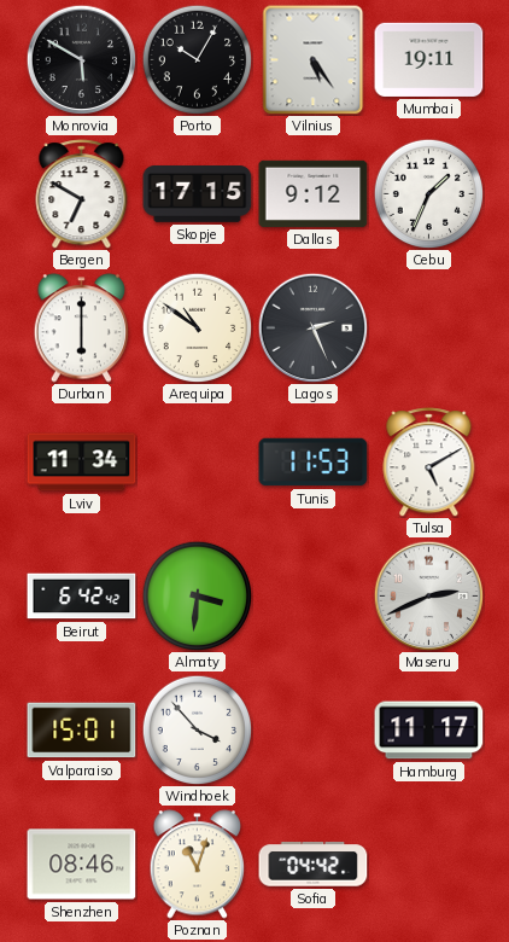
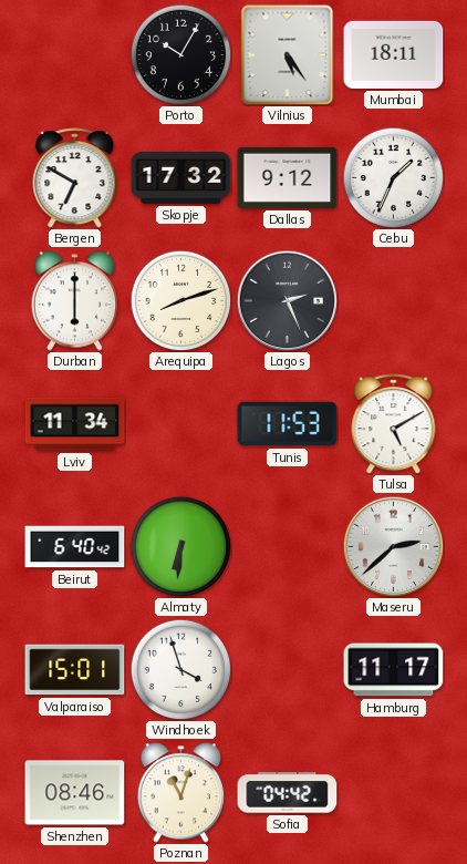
Monrovia: 5:50 -> none
Mumbai: 19:11 -> 18:11
Skopje: 17:15 -> 17:32
Arequipa: 10:51 -> 8:12
Beirut: 6:42 -> 6:40
Almaty: 3:31 -> 6:31
Maseru: 2:41 -> 2:38
Windhoek: 3:53 -> 3:57
